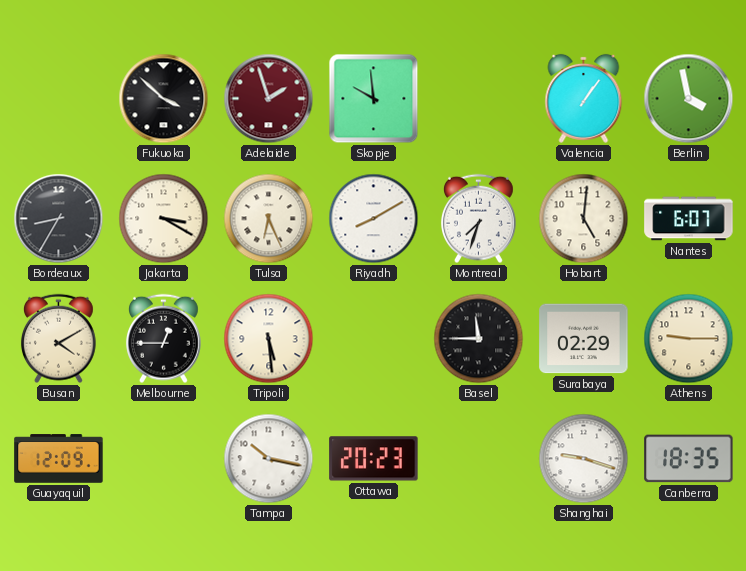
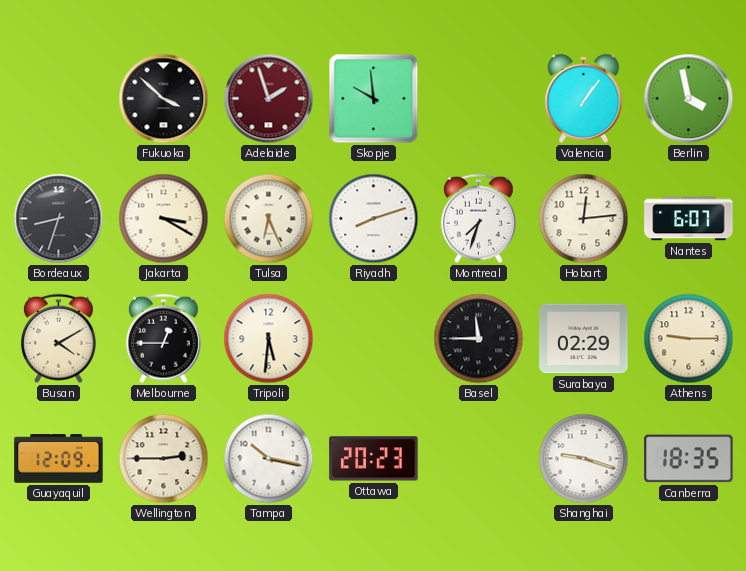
Bordeaux: 8:35 -> 8:33
Riyadh: 8:10 -> 8:12
Hobart: 5:01 -> 12:14
Tripoli: 5:29 -> 5:31
Wellington: none -> 2:45
